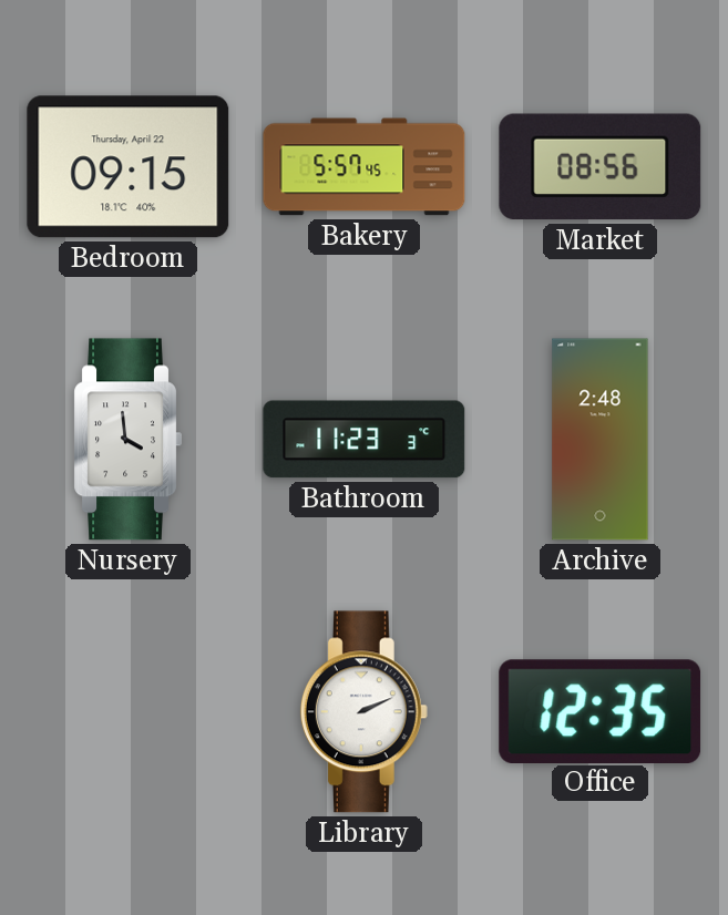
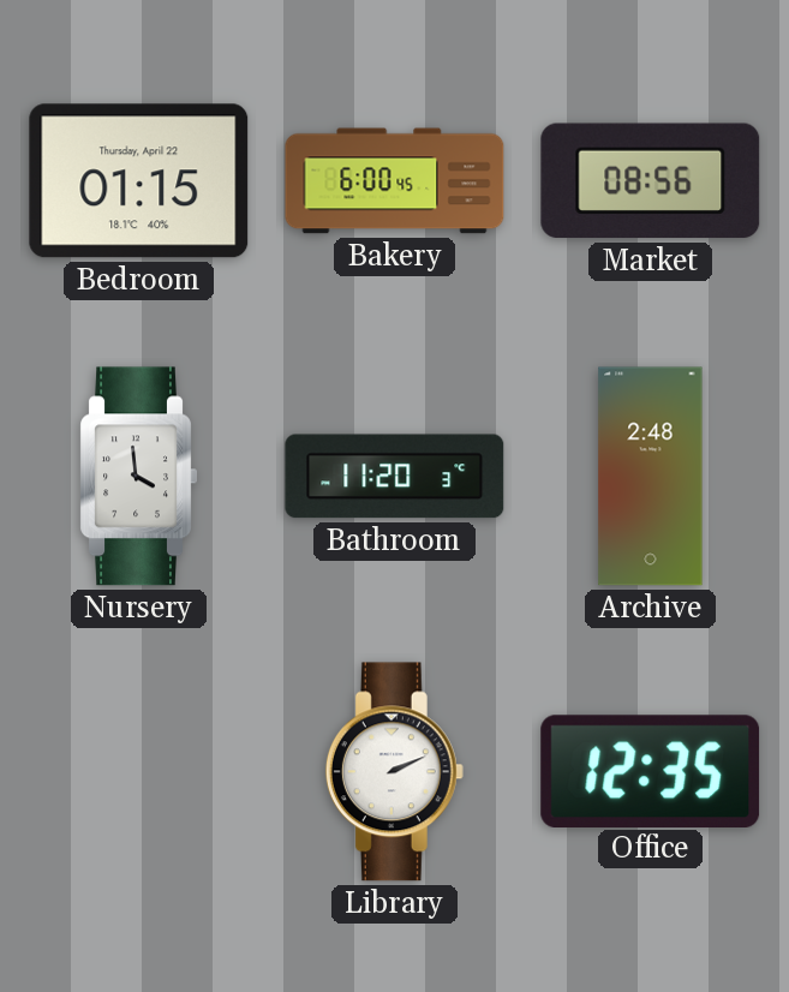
Bedroom: 09:15 -> 01:15
Bakery: 5:57 -> 6:00
Bathroom: 11:23 -> 11:20
